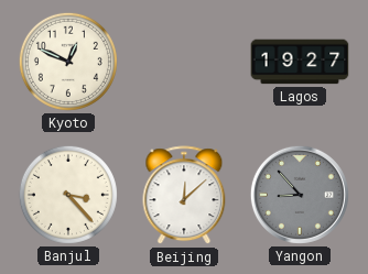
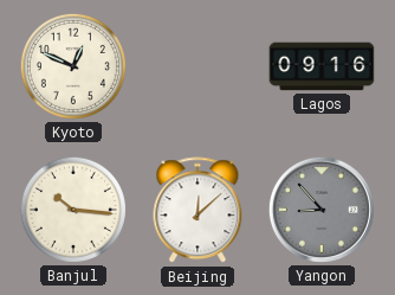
Lagos: 19:27 -> 09:16
Banjul: 3:23 -> 10:16
